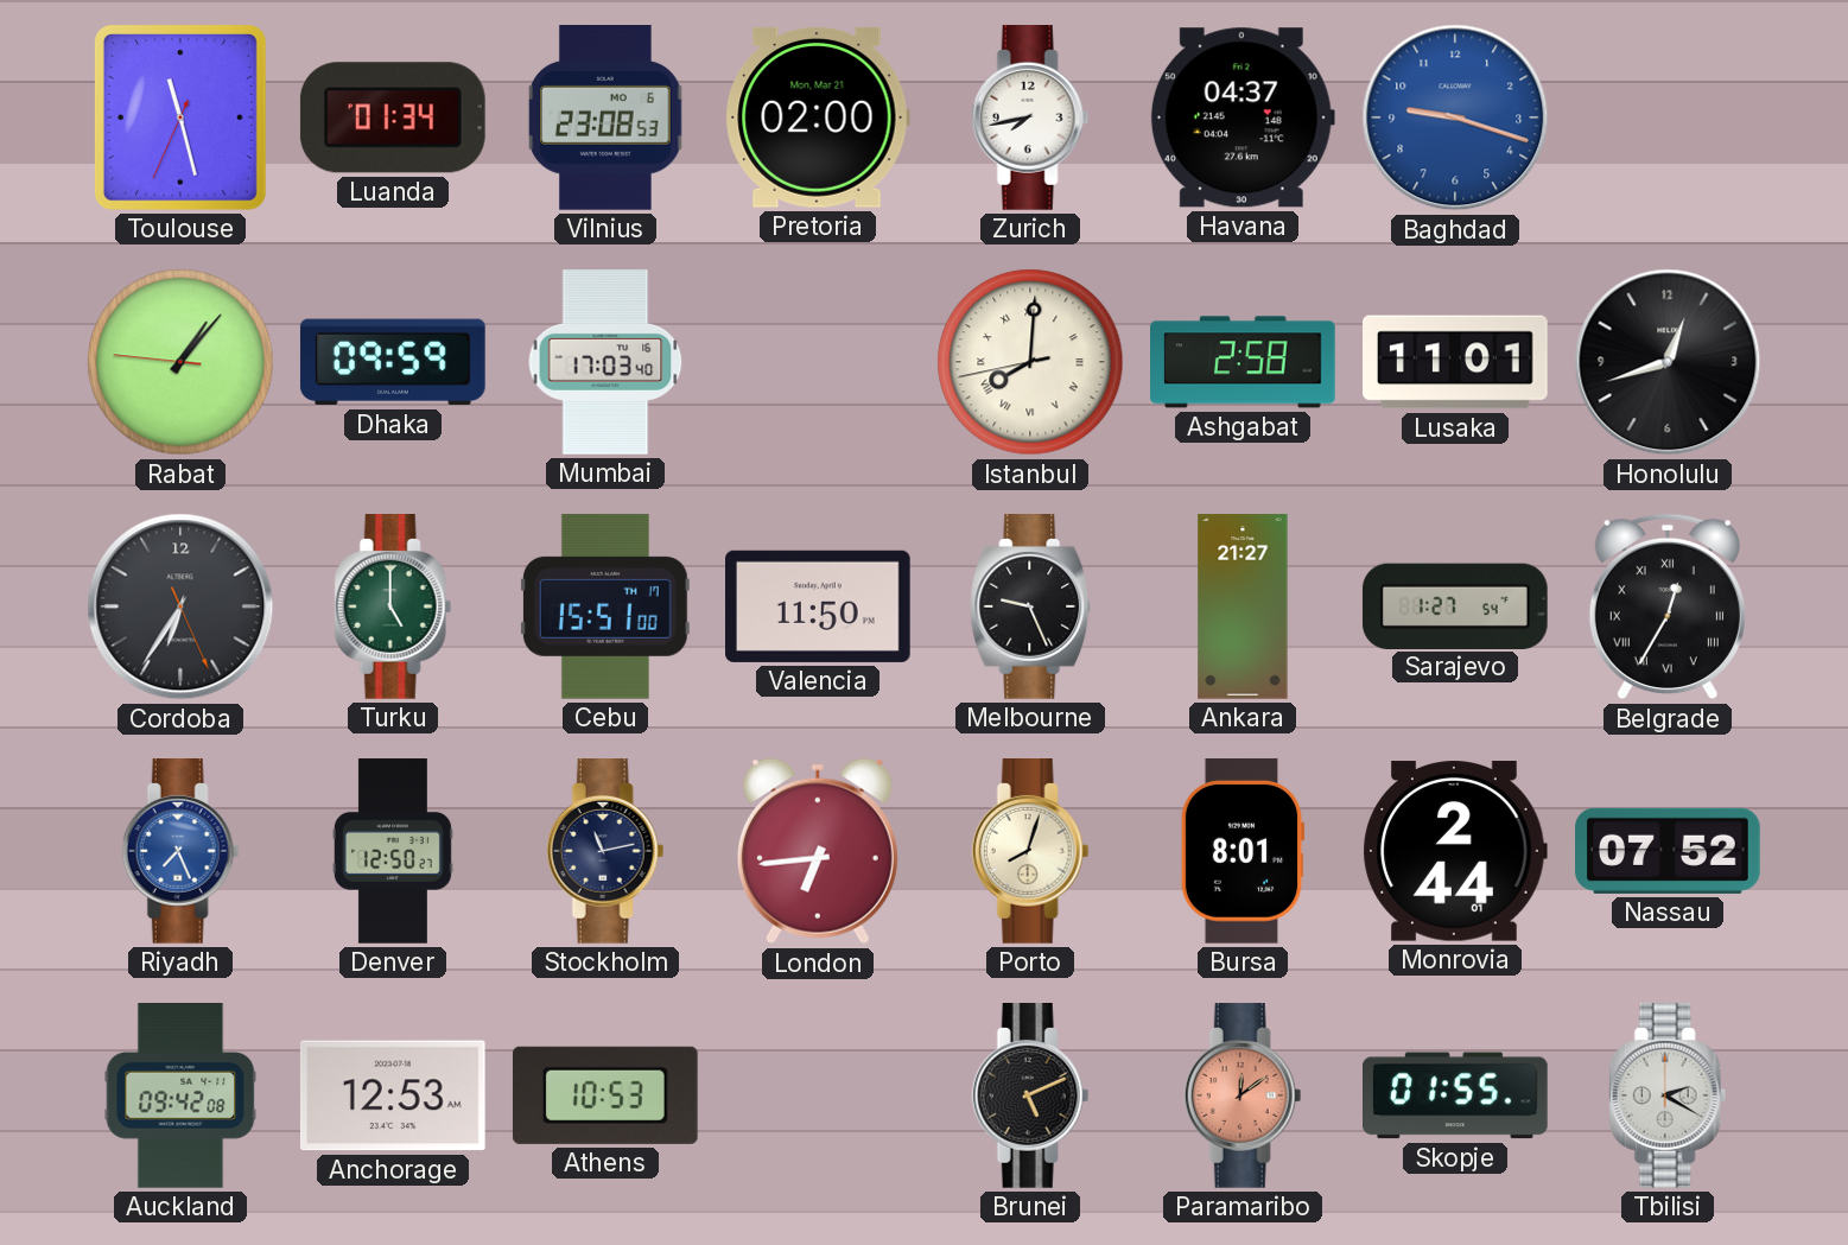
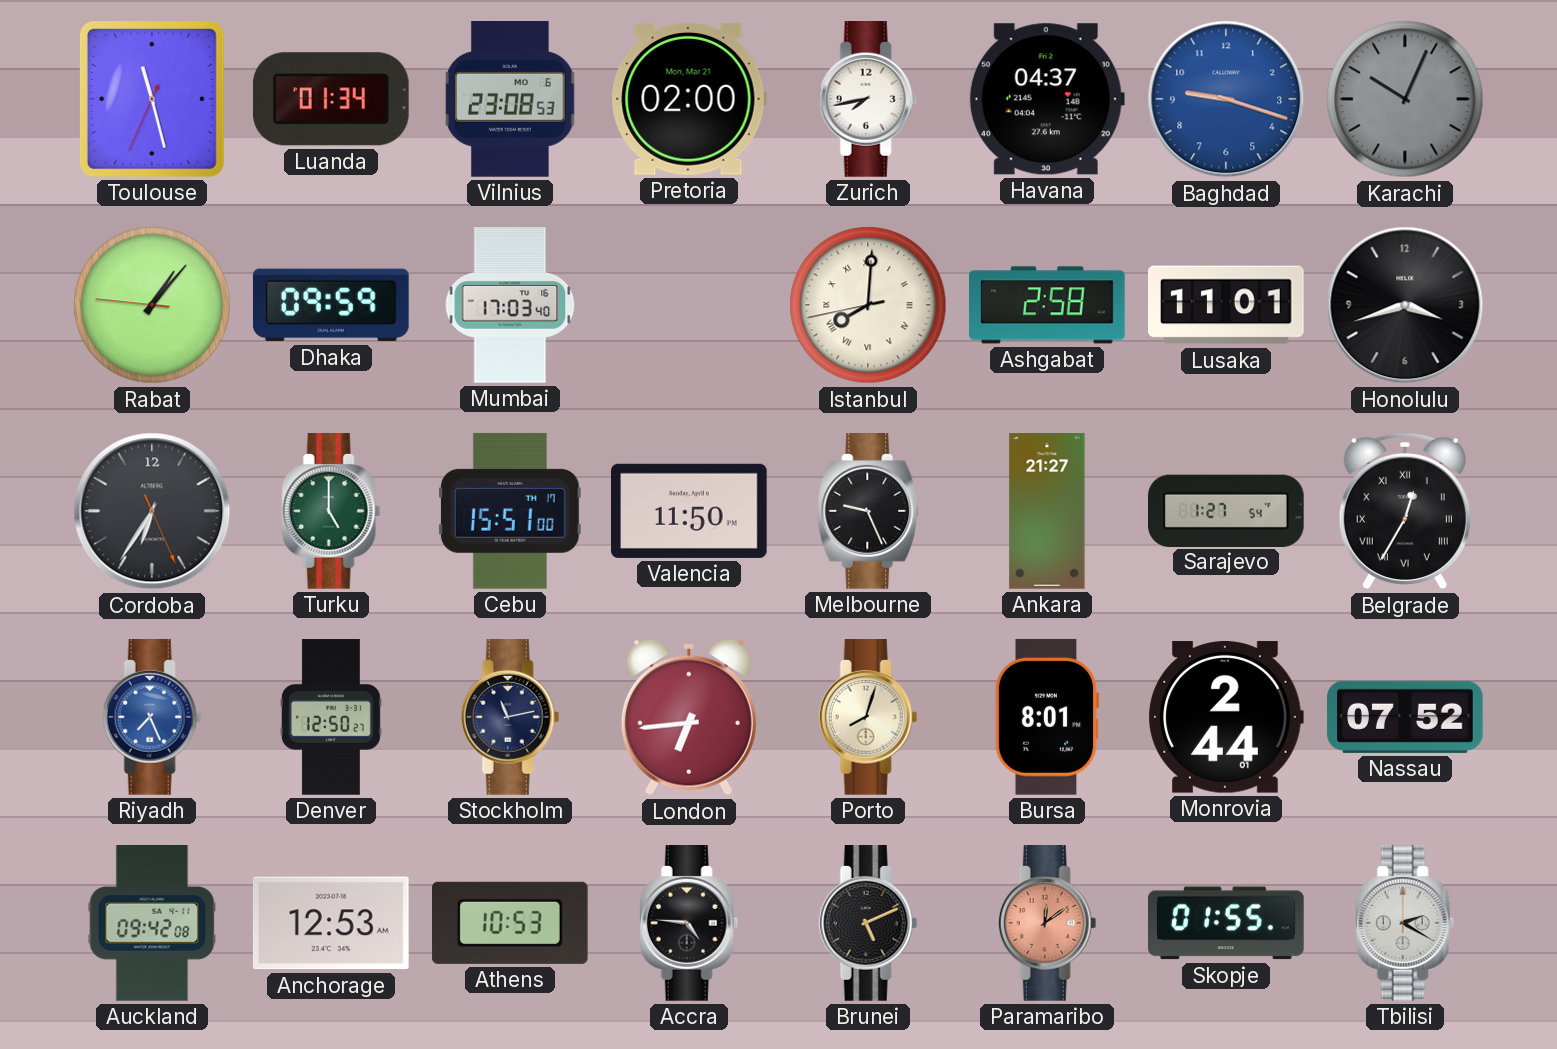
Karachi: none -> 10:04
Honolulu: 12:42 -> 3:42
Accra: none -> 4:46
